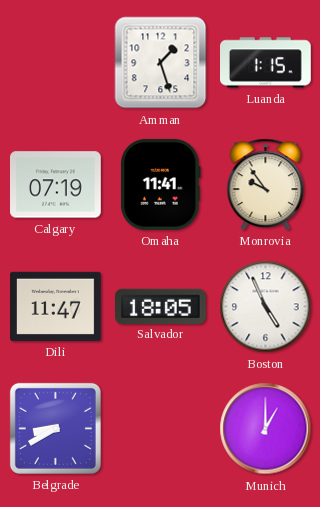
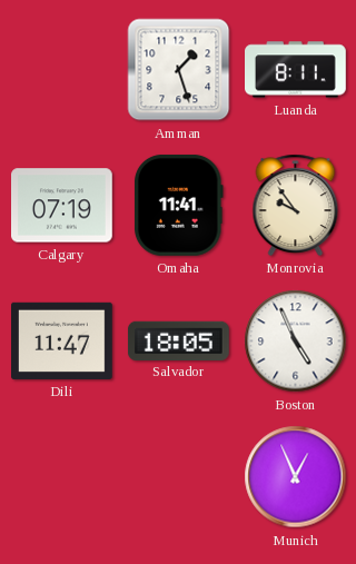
Luanda: 1:15 -> 8:11
Belgrade: 8:40 -> none
Munich: 1:00 -> 12:56
